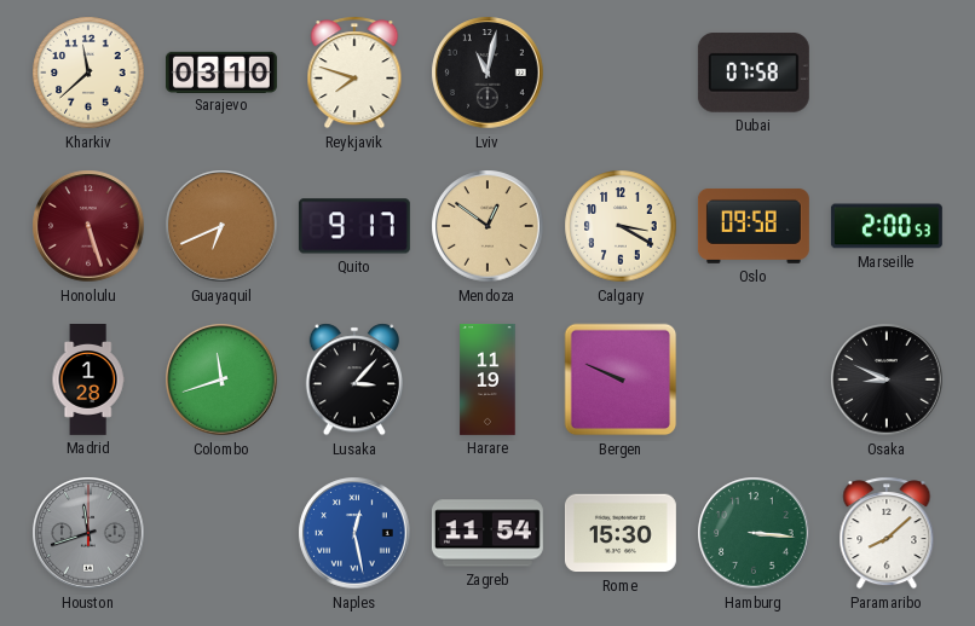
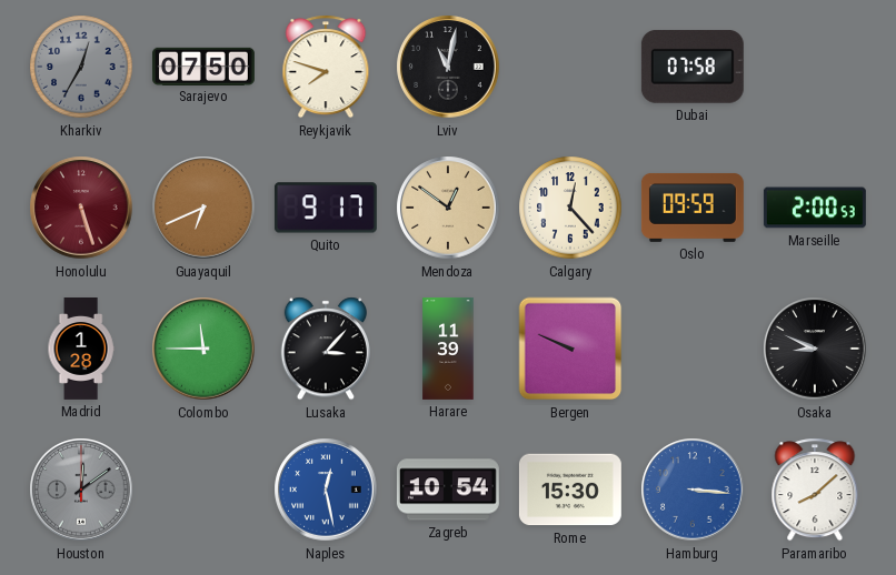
Kharkiv: 11:38 -> 12:35
Kharkiv dial: cream -> grey
Sarajevo: 03:10 -> 07:50
Calgary: 3:20 -> 12:23
Oslo: 09:58 -> 09:59
Colombo: 11:42 -> 11:45
Harare: 11:19 -> 11:39
Houston: 11:42 -> 12:09
Zagreb: 11:54 -> 10:54
Hamburg dial: green -> blue
